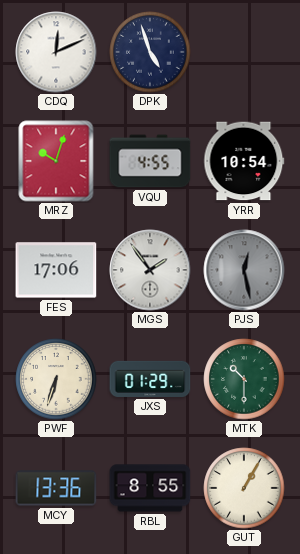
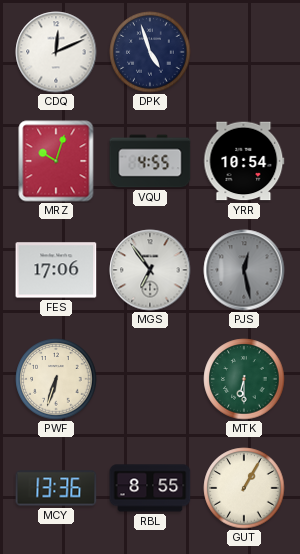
MGS: 1:54 -> 6:54
JXS: 01:29 -> none
MTK: 10:30 -> 6:30
